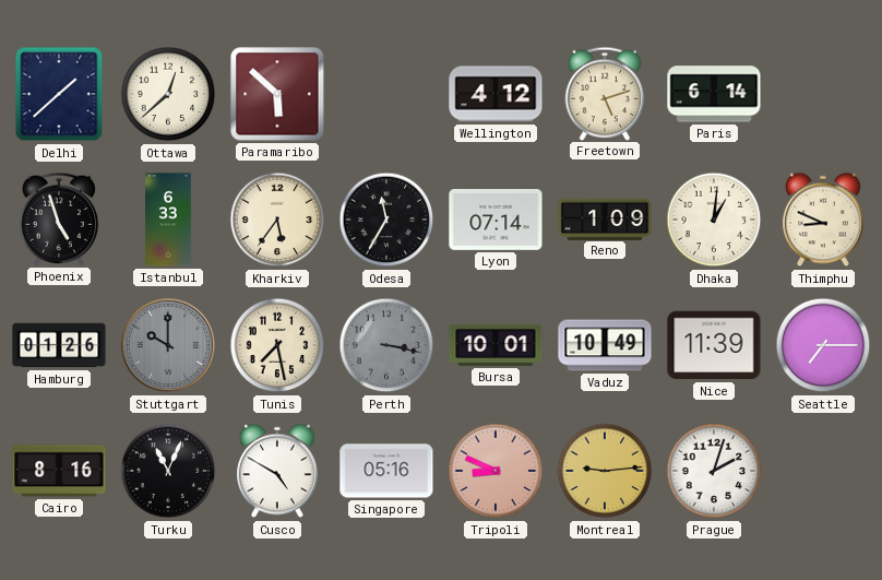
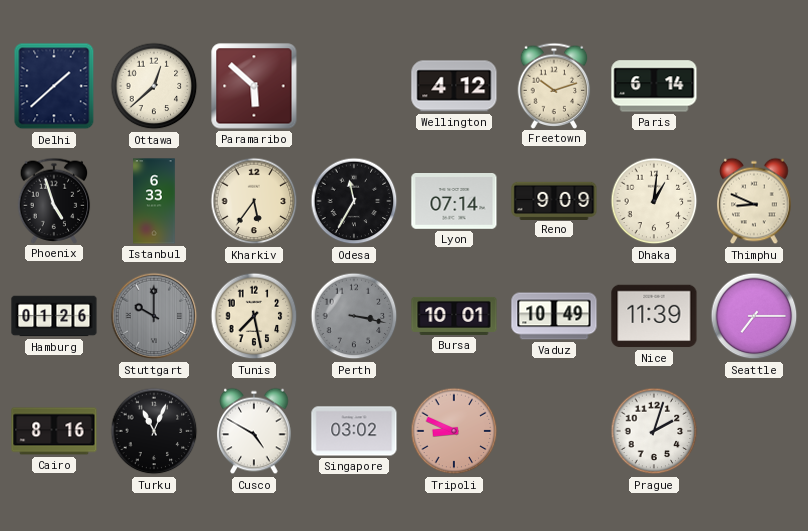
Freetown: 5:12 -> 10:12
Reno: 1:09 -> 9:09
Singapore: 05:16 -> 03:02
Montreal: 9:14 -> none
